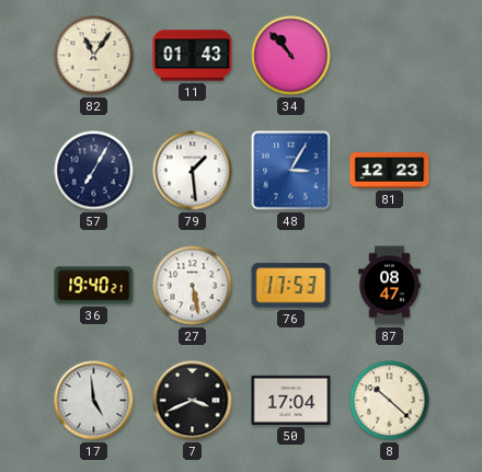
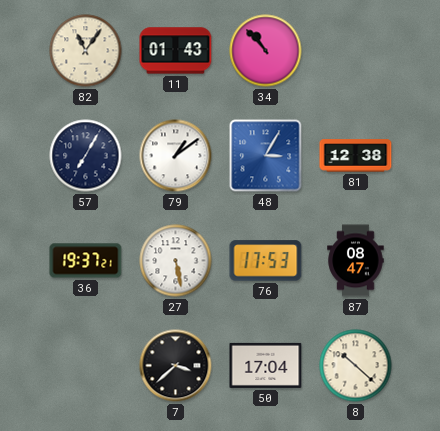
79: 1:29 -> 1:09
81: 12:23 -> 12:38
36: 19:40 -> 19:37
17: 4:59 -> none
7: 3:41 -> 3:38
